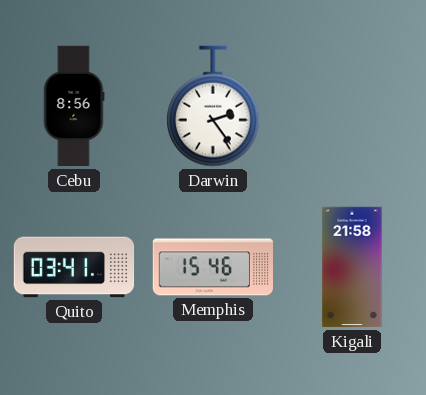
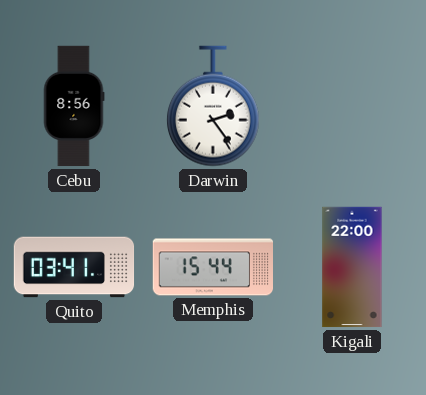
Memphis: 15:46 -> 15:44
Kigali: 21:58 -> 22:00
